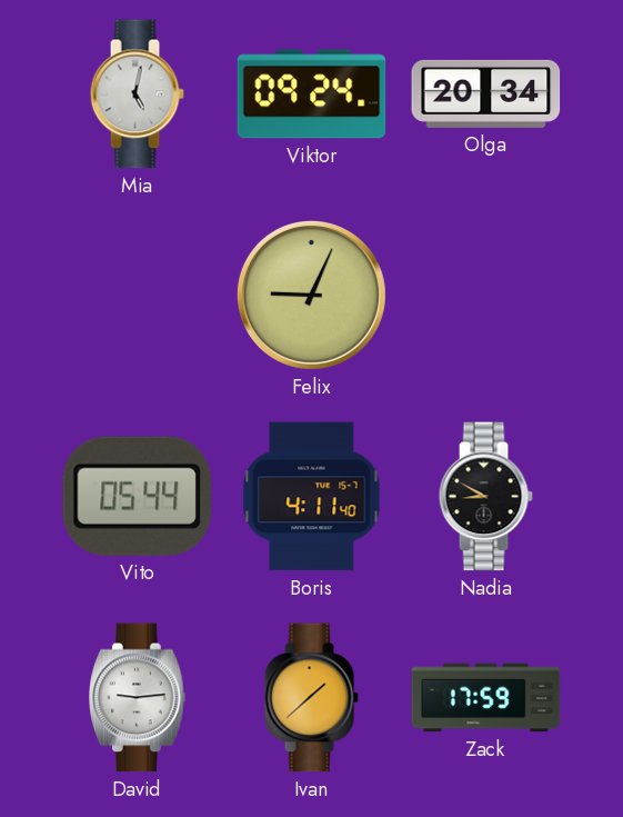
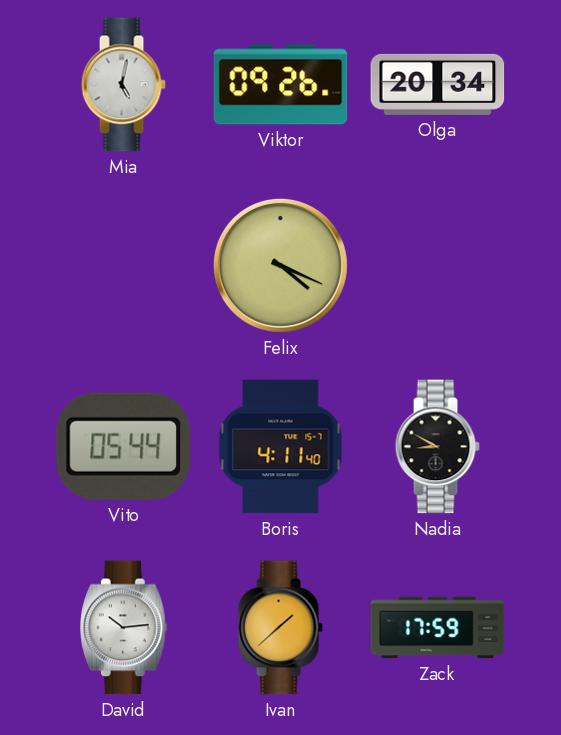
Viktor: 09:24 -> 09:26
Felix: 9:04 -> 4:19
David: 9:14 -> 10:14
